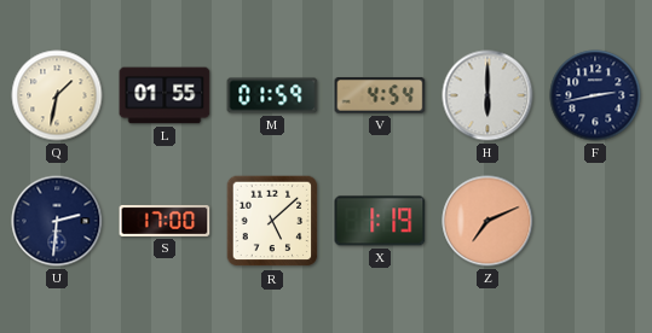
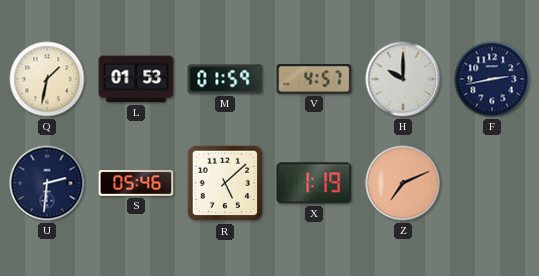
L: 01:55 -> 01:53
V: 4:54 -> 4:57
H: 6:00 -> 10:00
S: 17:00 -> 05:46
